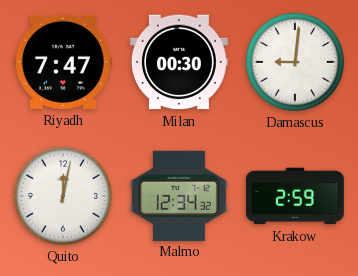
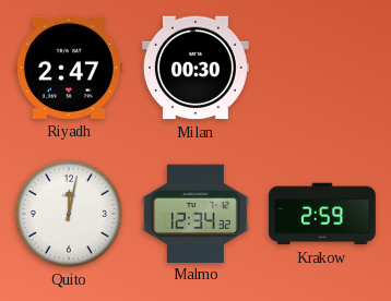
Riyadh: 7:47 -> 2:47
Damascus: 9:01 -> none
